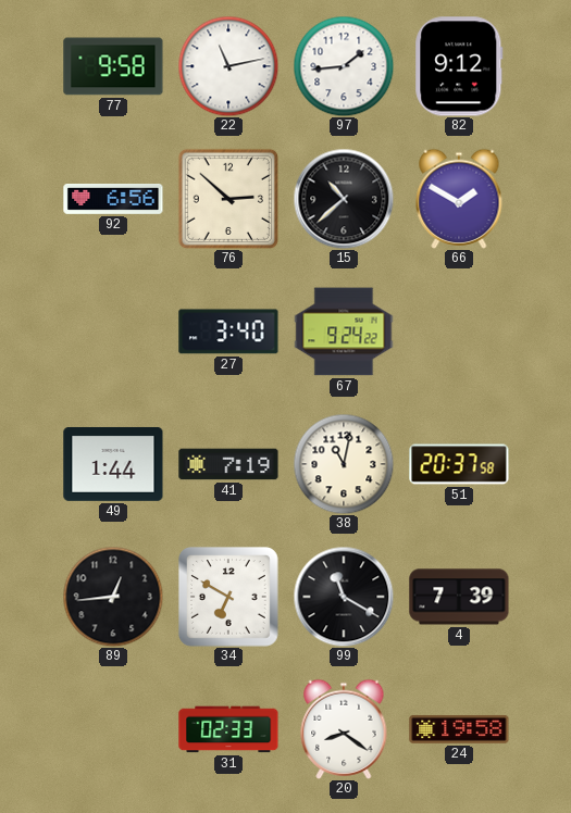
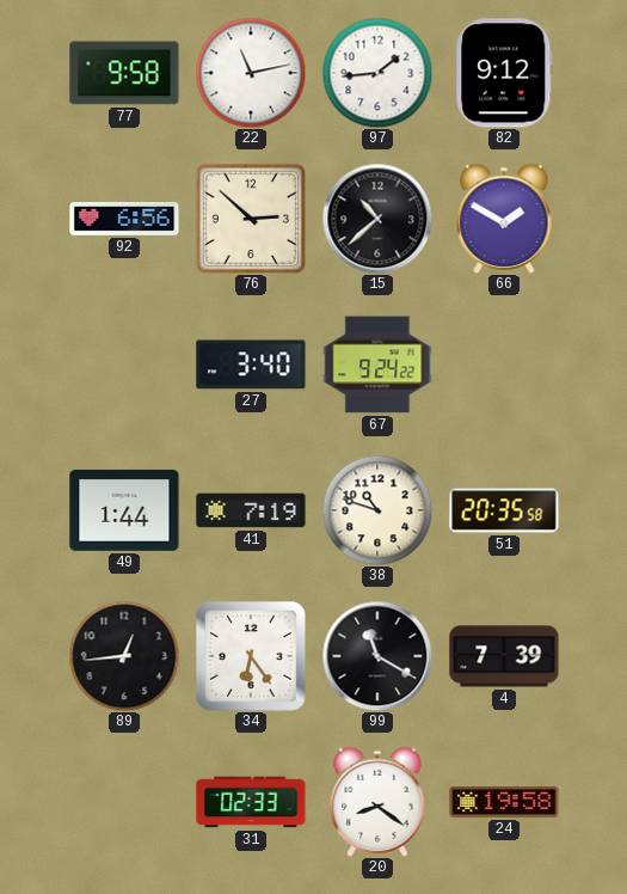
38: 11:02 -> 10:48
51: 20:37 -> 20:35
34: 6:50 -> 6:24
